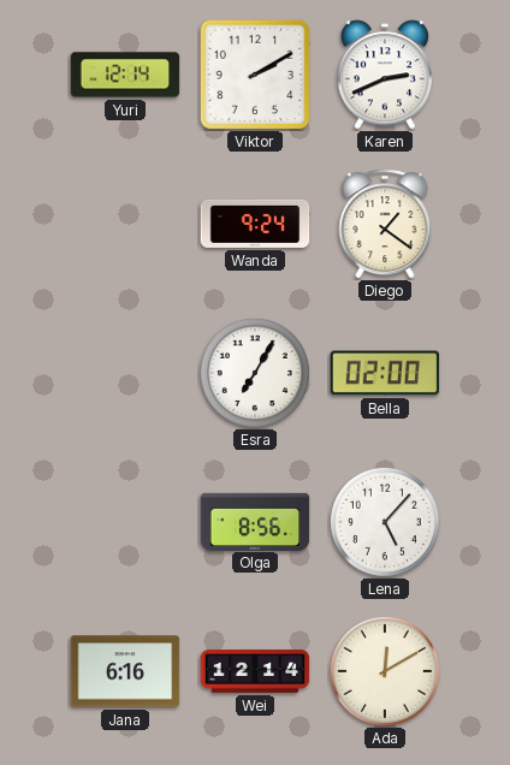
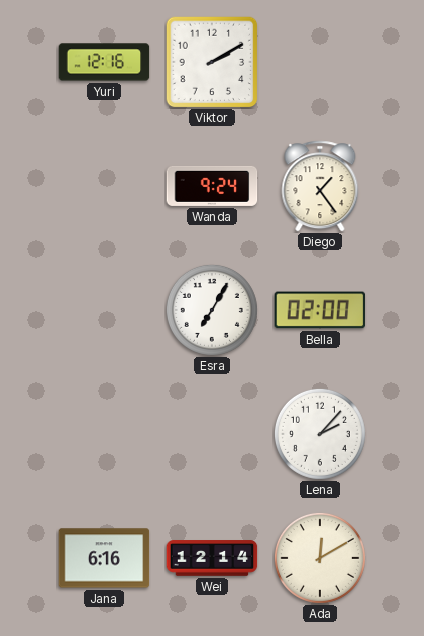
Yuri: 12:14 -> 12:16
Karen: 2:41 -> none
Diego: 1:21 -> 1:24
Olga: 8:56 -> none
Lena: 5:07 -> 2:07
